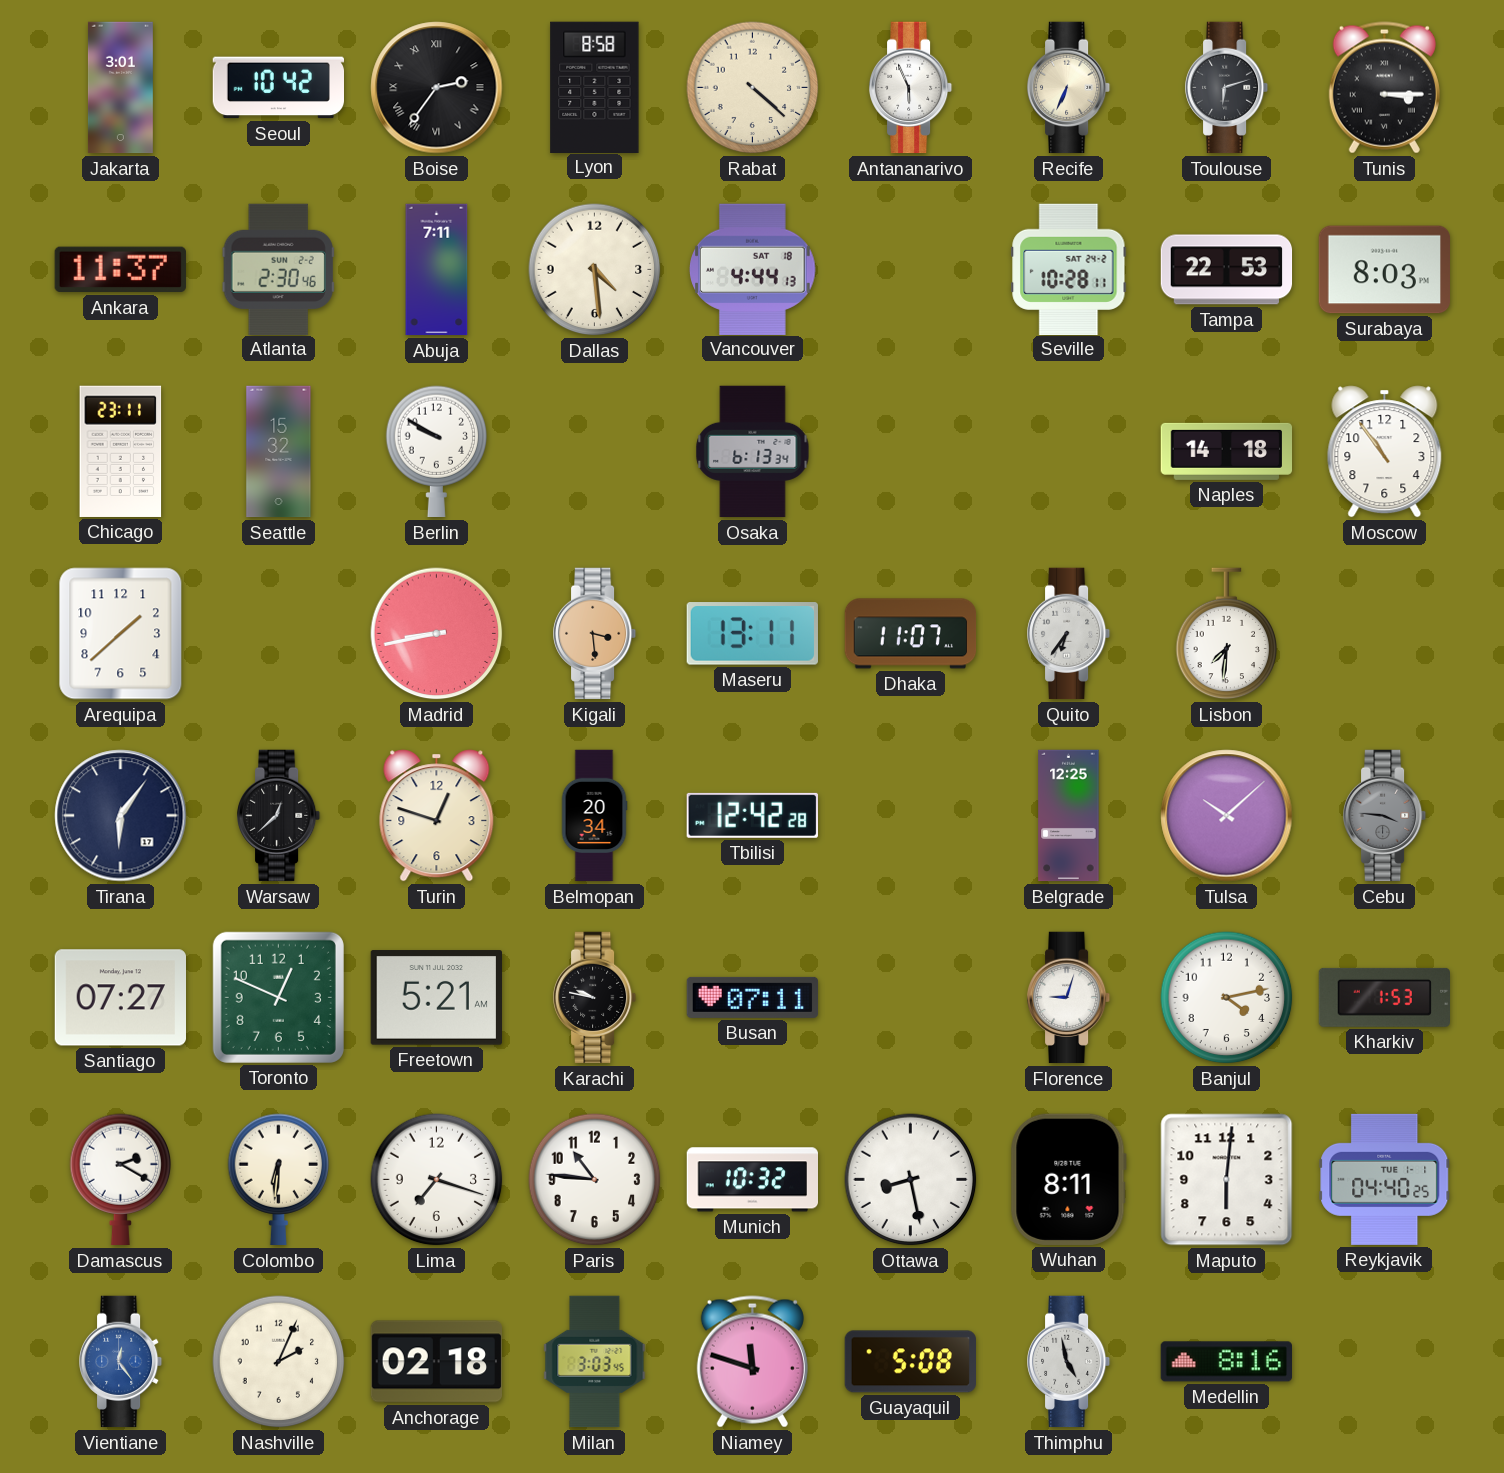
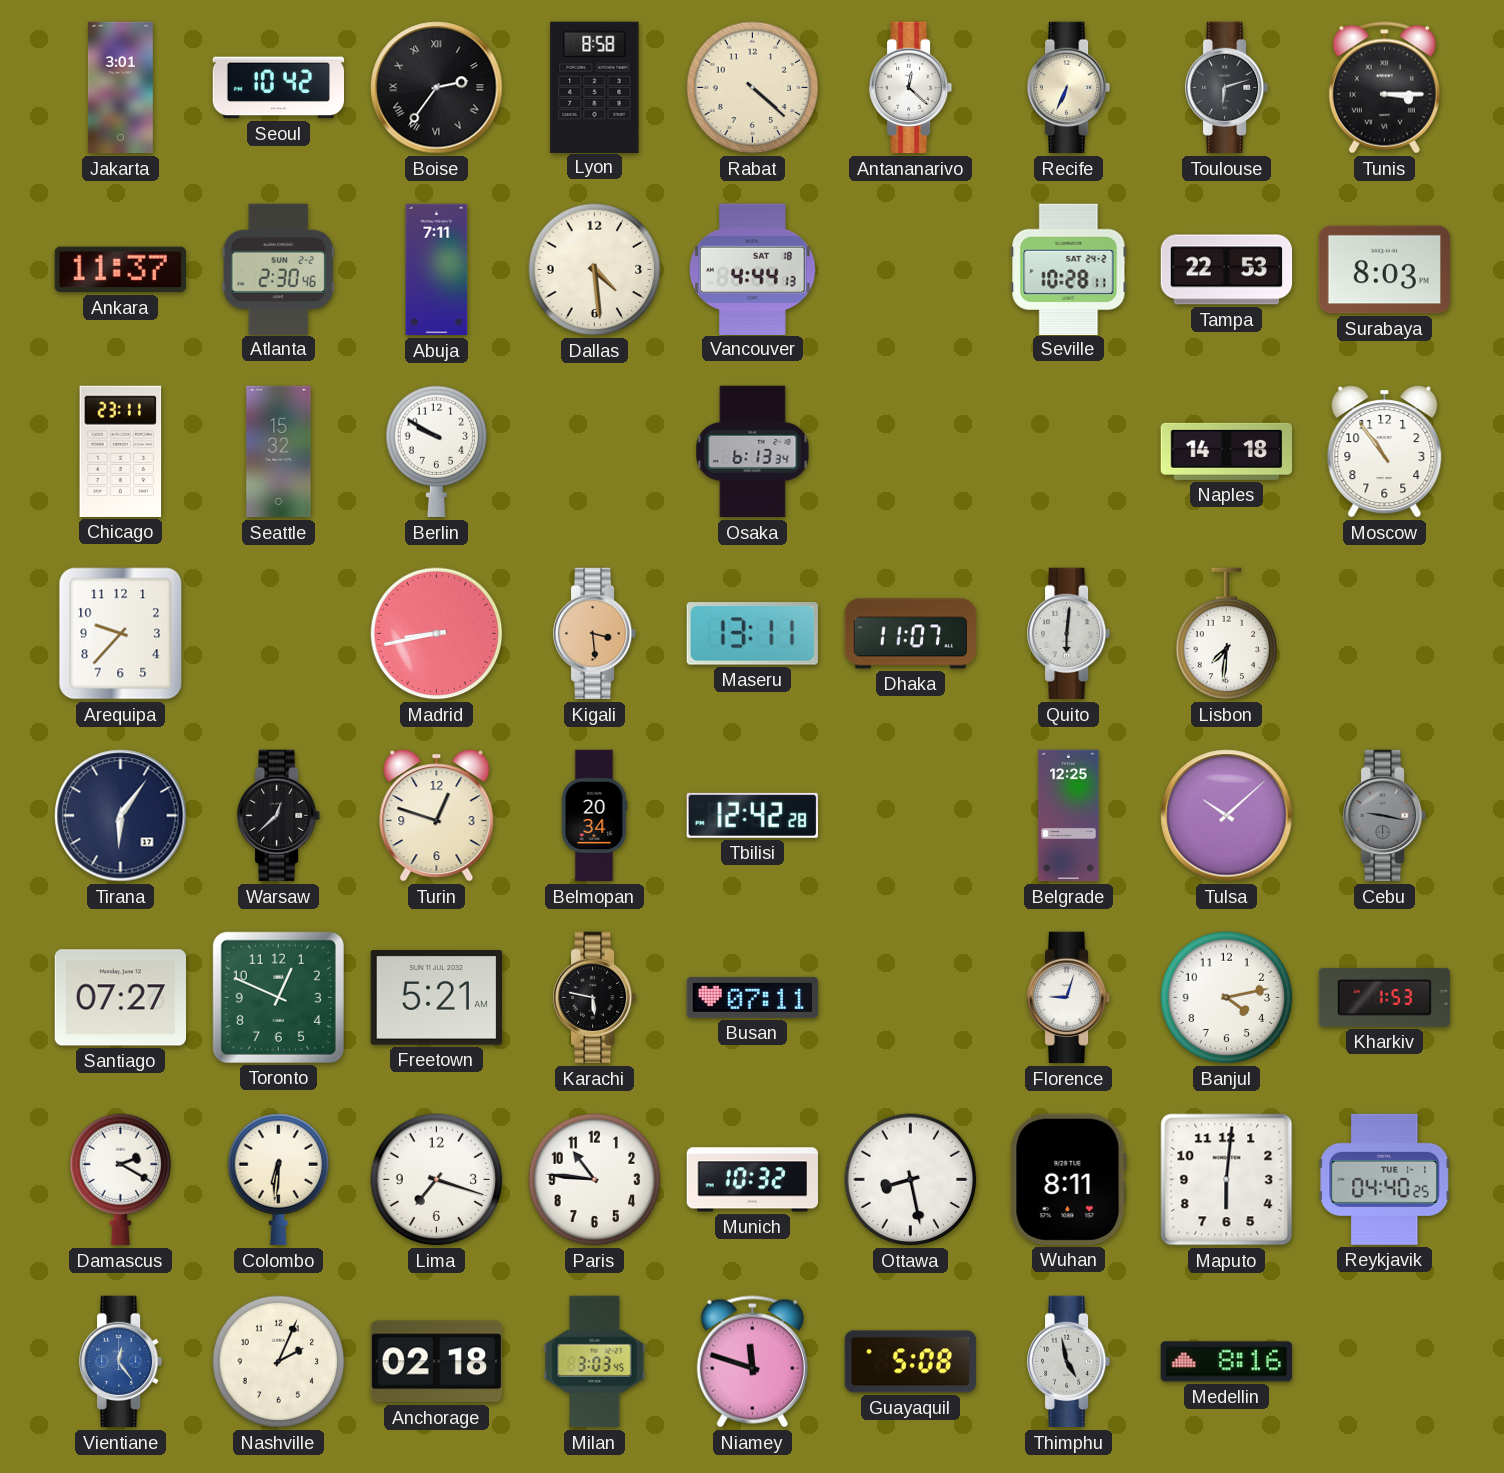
Antananarivo: 5:56 -> 12:22
Arequipa: 1:38 -> 9:37
Quito: 6:36 -> 6:01
Cebu: 3:46 -> 9:17
Karachi: 9:47 -> 5:47
